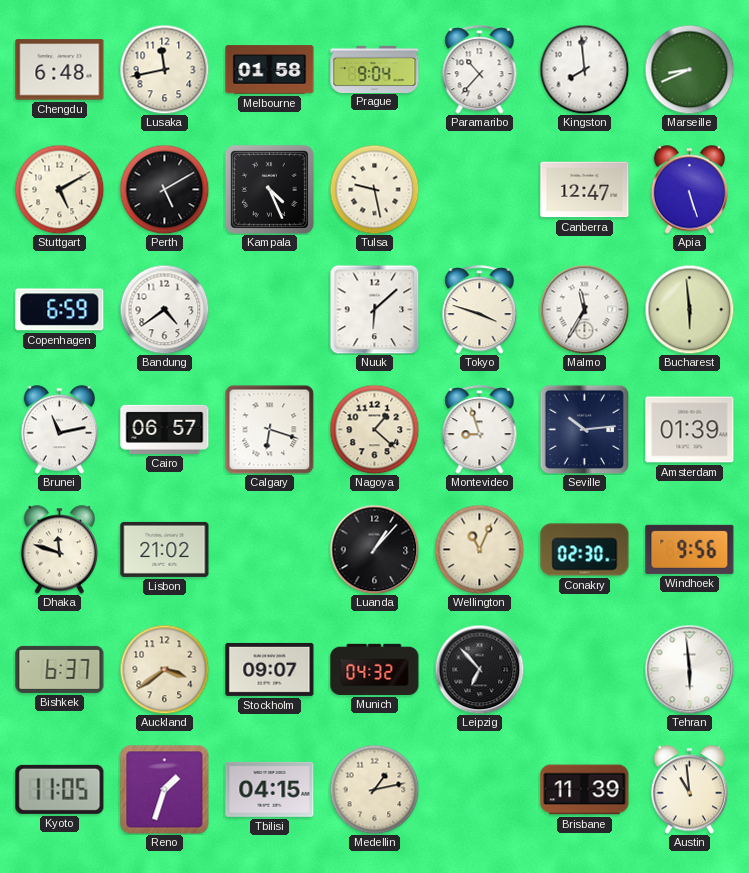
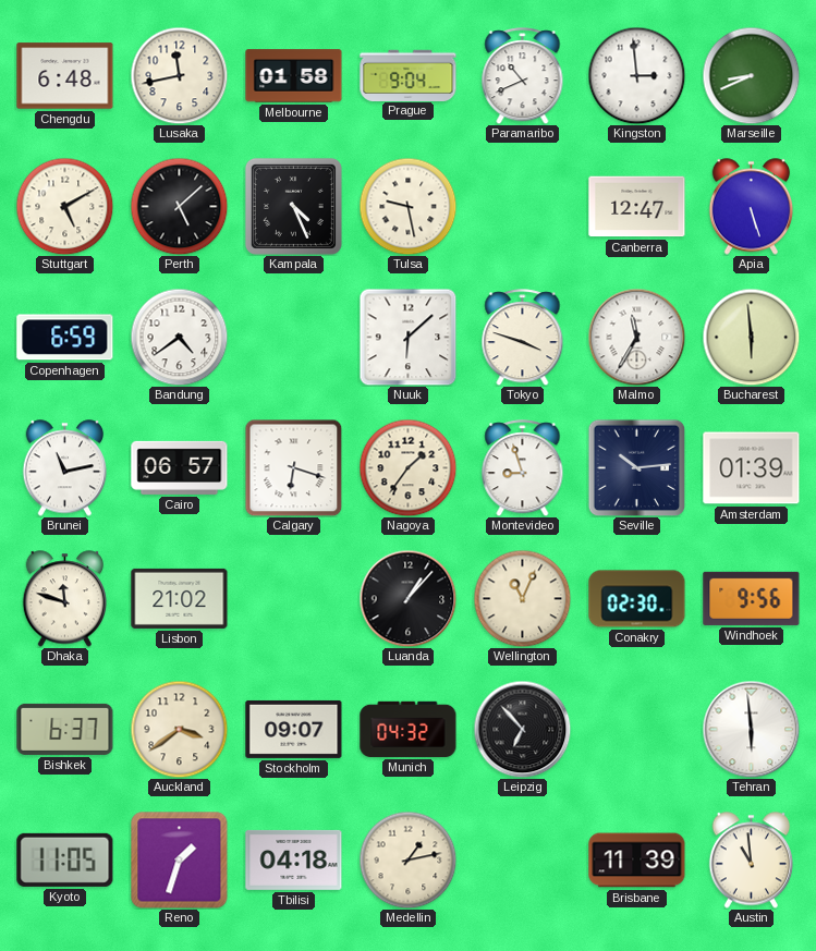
Paramaribo: 10:37 -> 10:41
Kingston: 7:59 -> 2:59
Perth: 5:10 -> 5:08
Nagoya: 1:22 -> 1:36
Tbilisi: 04:15 -> 04:18
